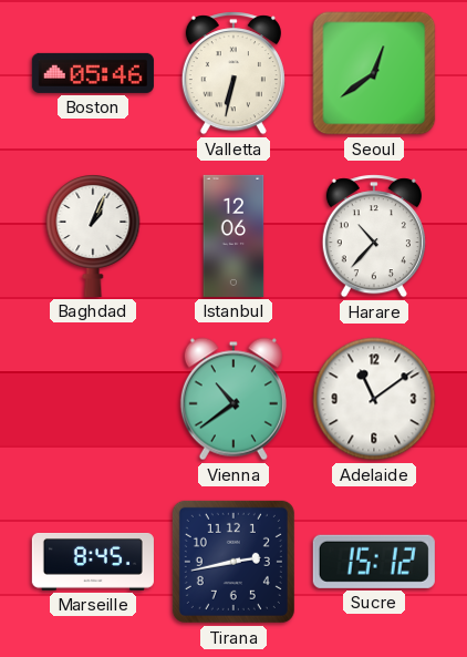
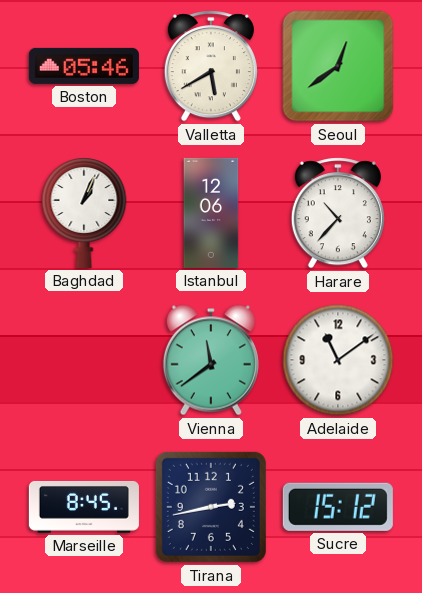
Valletta: 6:32 -> 5:40
Vienna: 10:39 -> 11:39
